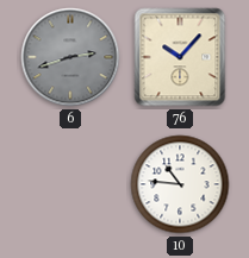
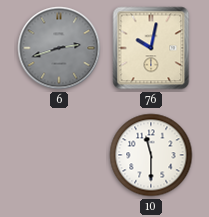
76: 10:07 -> 10:02
10: 10:46 -> 11:30
